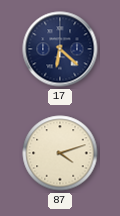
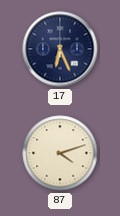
17: 6:22 -> 6:26
